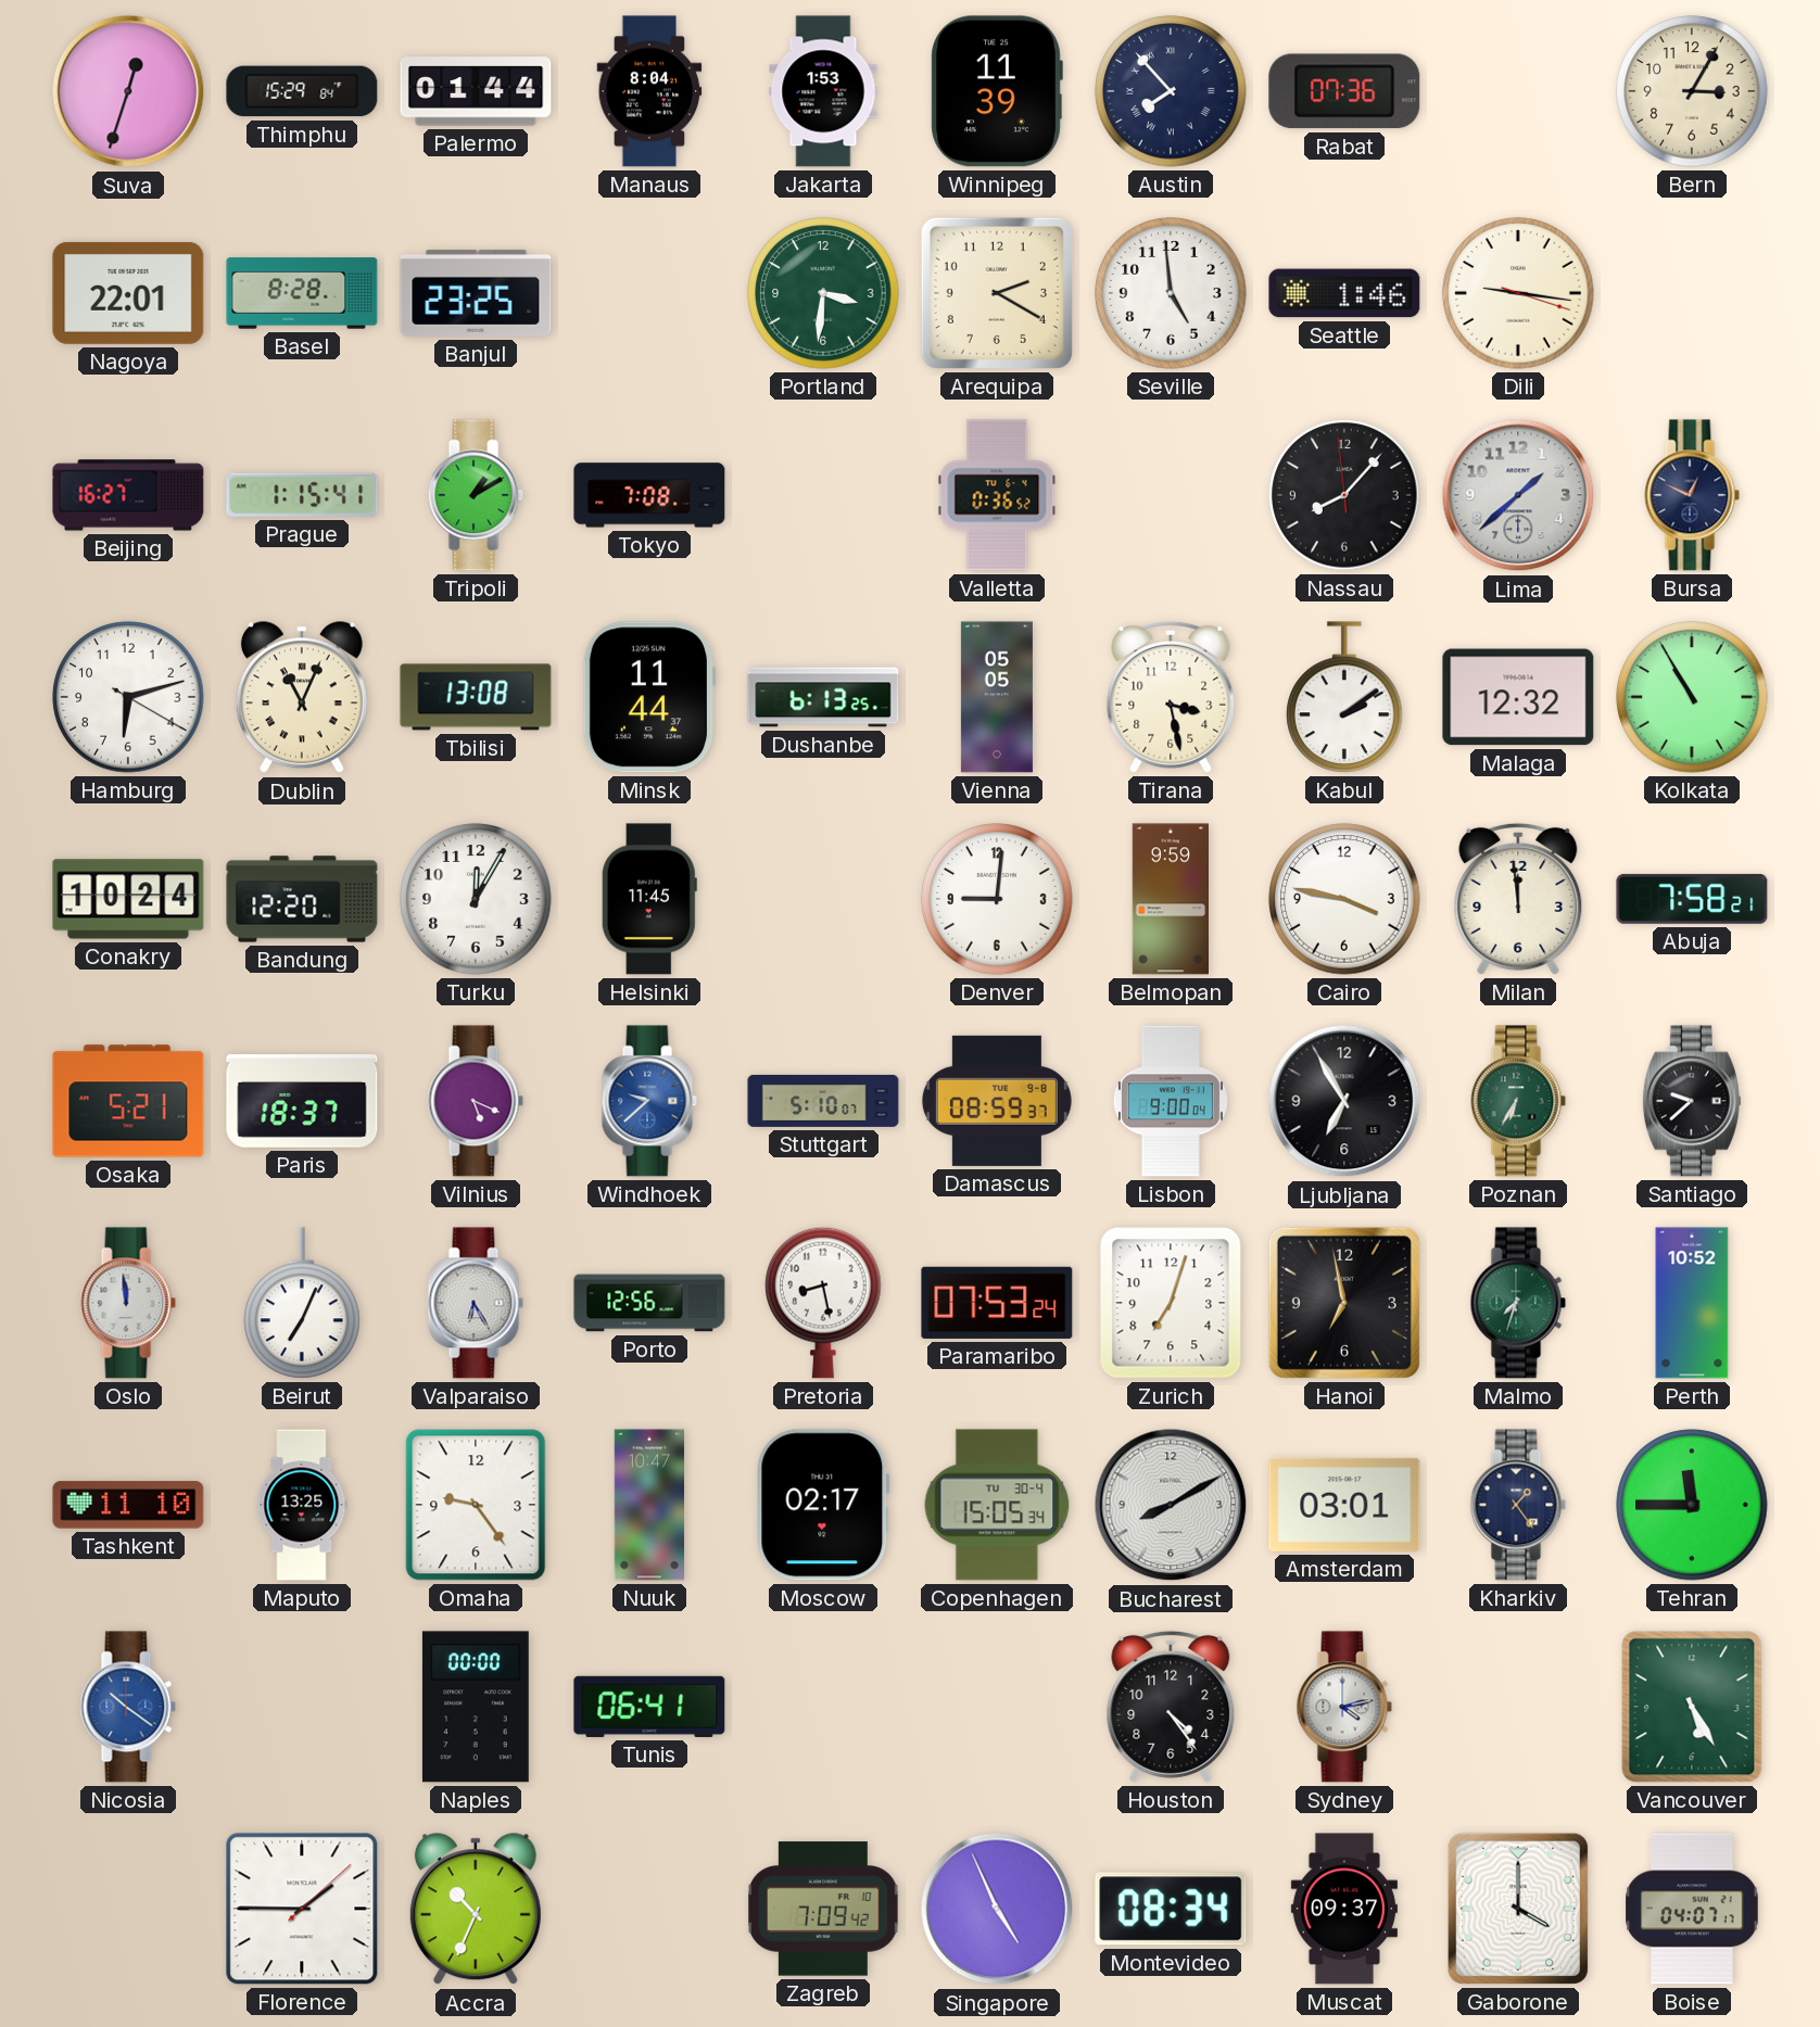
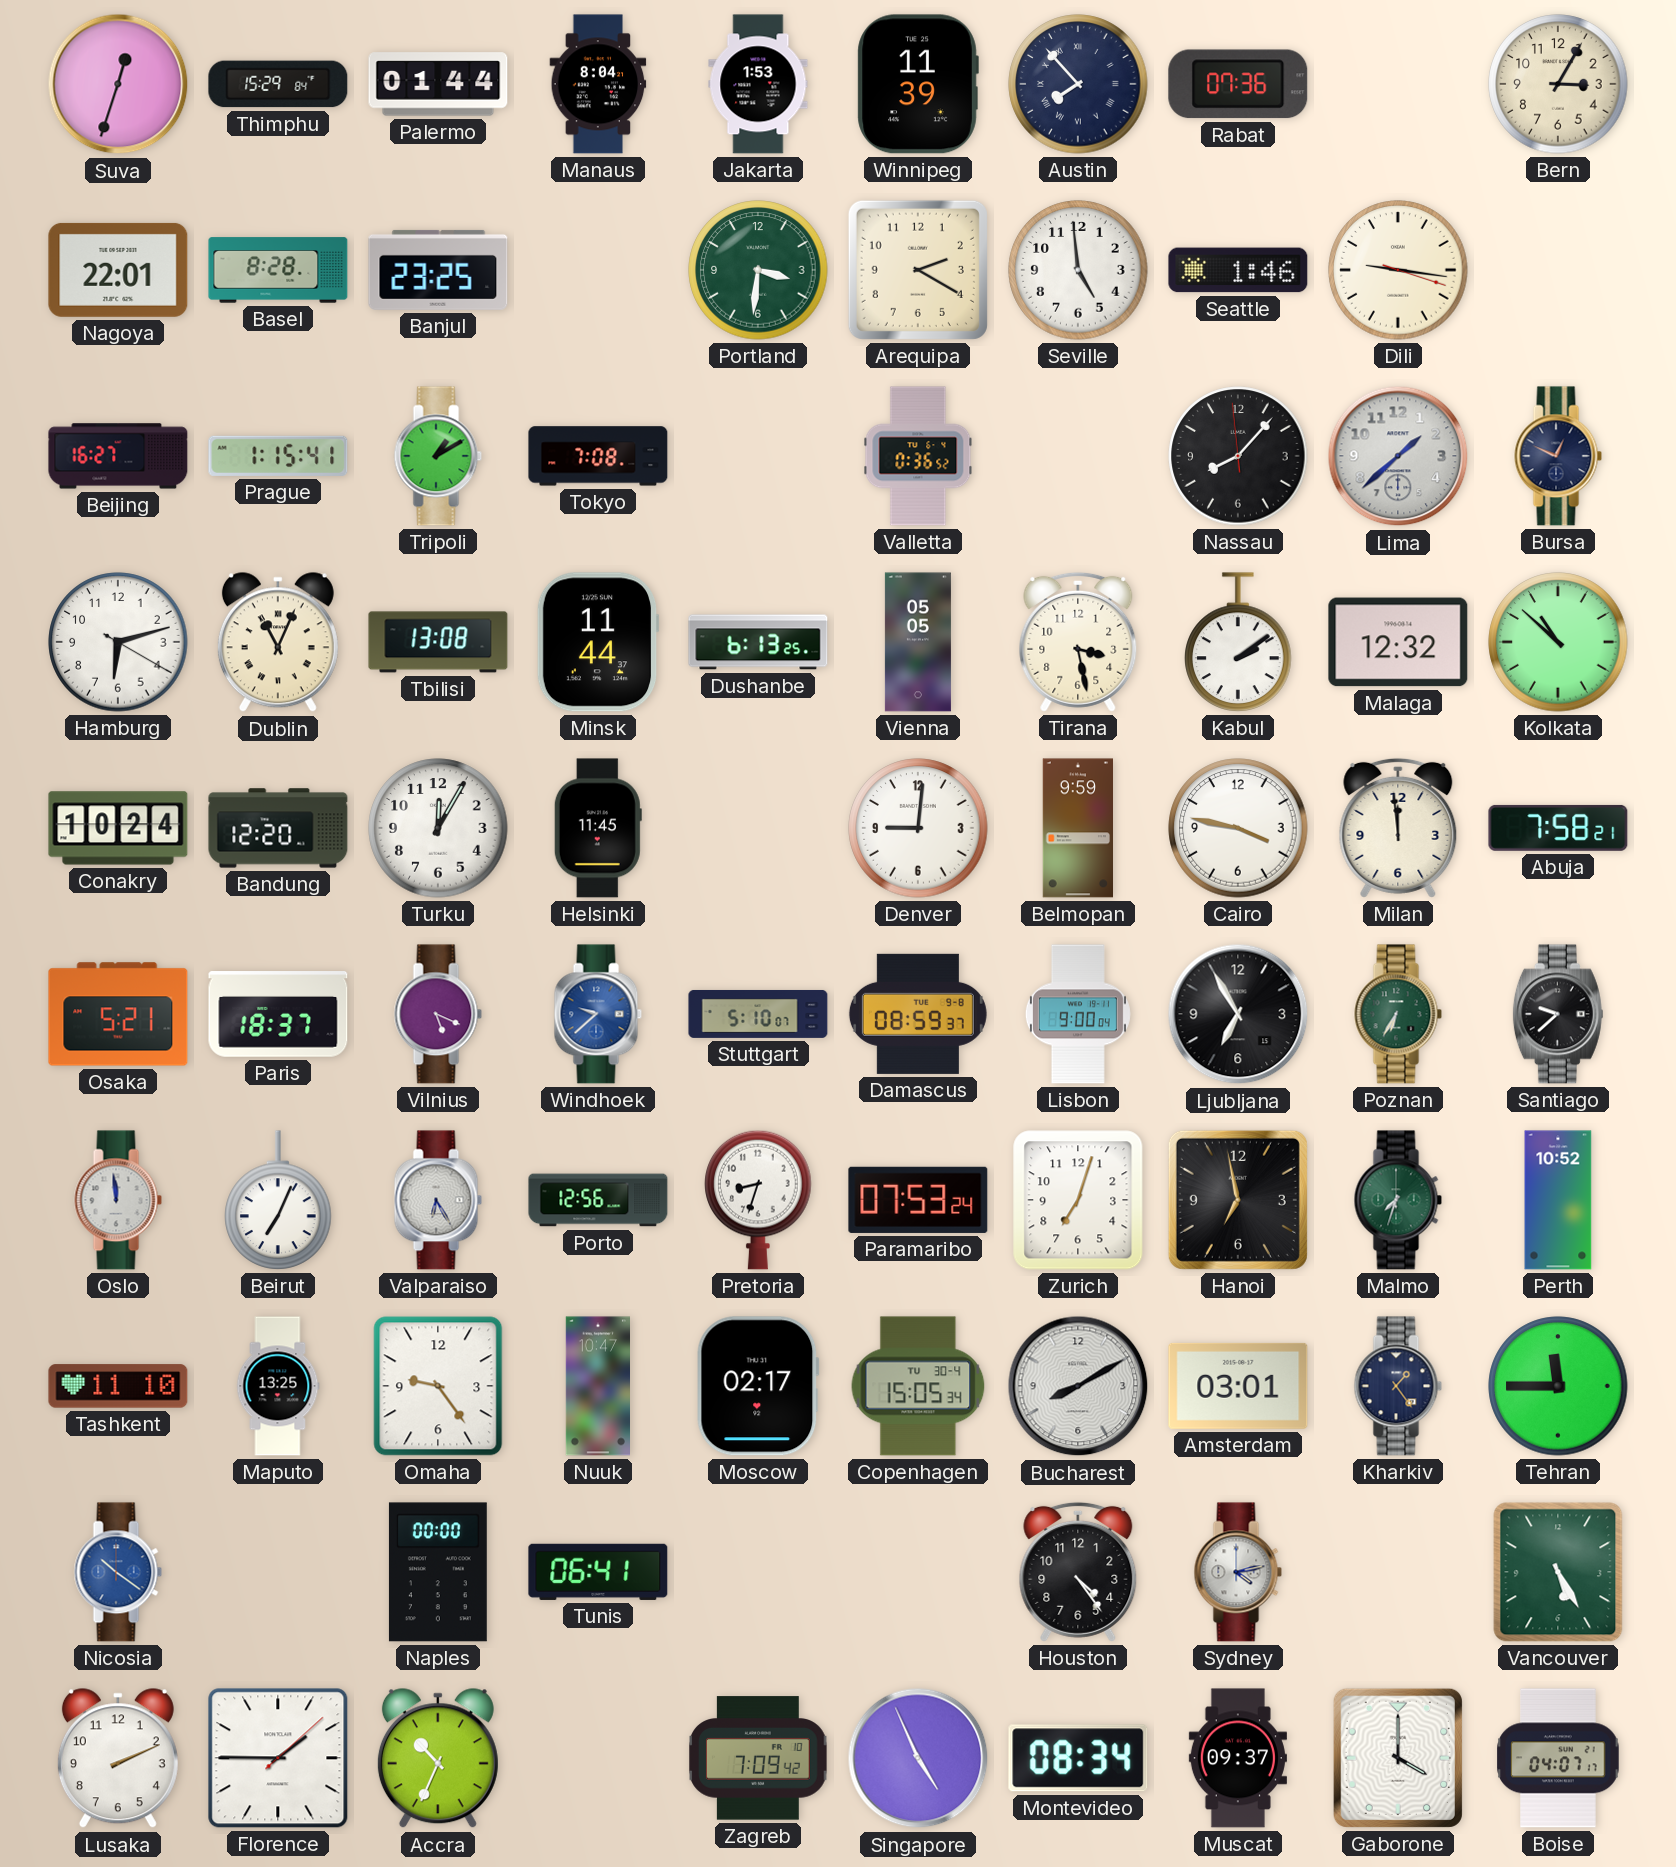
Kolkata: 10:55 -> 10:52
Pretoria: 8:28 -> 8:33
Lusaka: none -> 2:11
